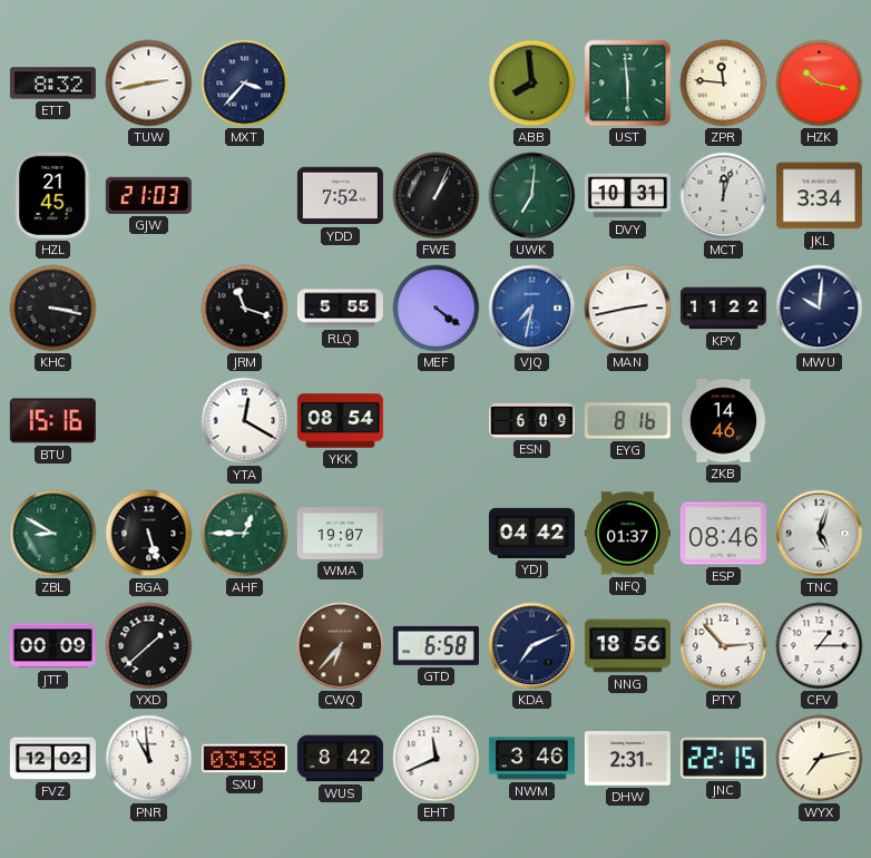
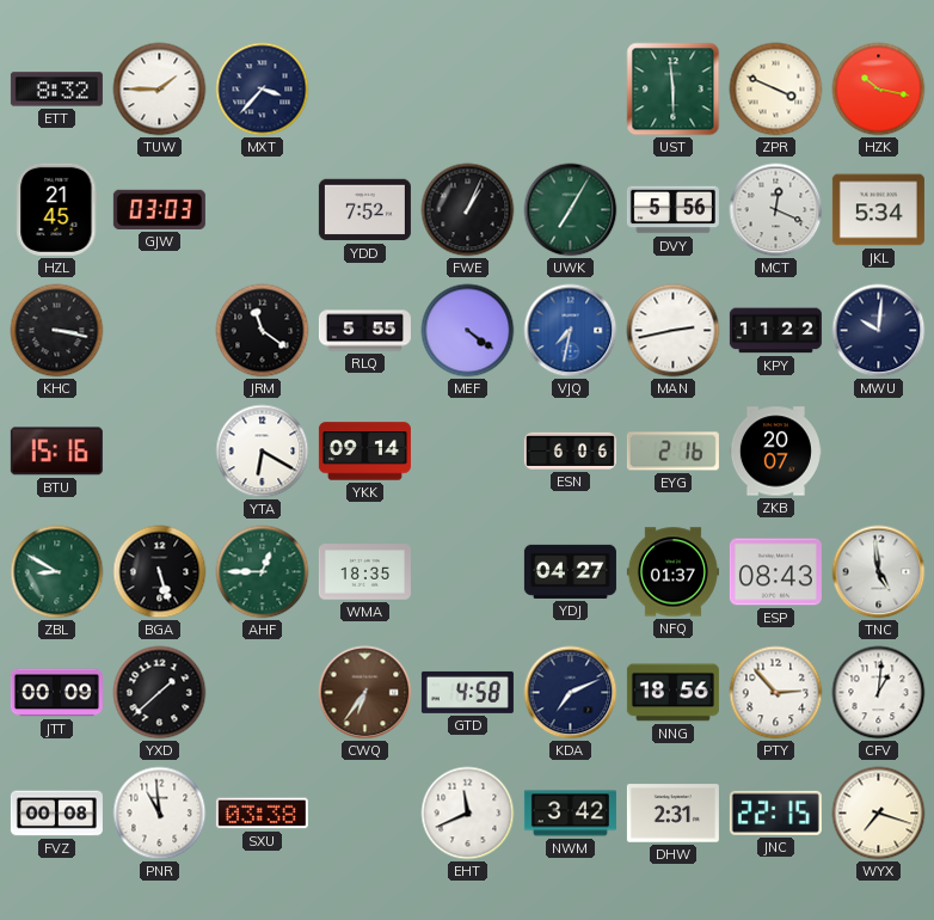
TUW: 2:43 -> 1:45
ABB: 7:59 -> none
ZPR: 11:46 -> 3:49
GJW: 21:03 -> 03:03
UWK: 7:01 -> 7:05
DVY: 10:31 -> 5:56
MCT: 12:03 -> 12:19
JKL: 3:34 -> 5:34
JRM: 11:18 -> 11:21
YTA: 12:20 -> 6:20
YKK: 08:54 -> 09:14
ESN: 6:09 -> 6:06
EYG: 8:16 -> 2:16
ZKB: 14:46 -> 20:07
WMA: 19:07 -> 18:35
YDJ: 04:42 -> 04:27
ESP: 08:46 -> 08:43
TNC: 5:03 -> 4:59
CWQ: 6:37 -> 6:36
GTD: 6:58 -> 4:58
CFV: 1:15 -> 1:01
FVZ: 12:02 -> 00:08
WUS: 8:42 -> none
NWM: 3:46 -> 3:42
WYX: 7:13 -> 7:18
